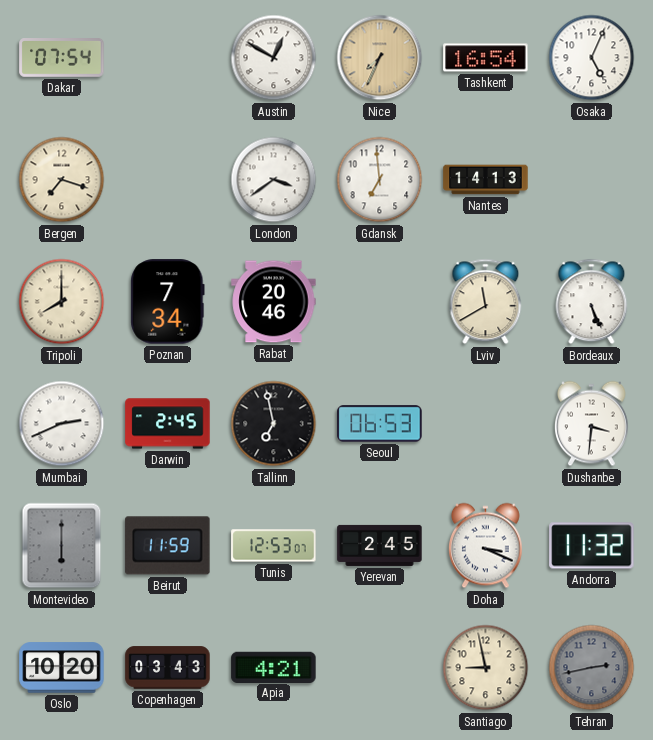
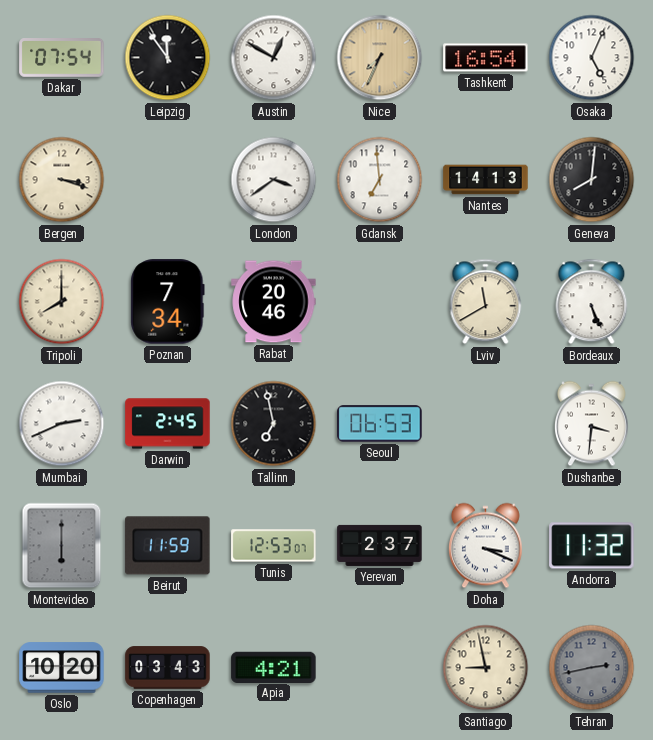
Leipzig: none -> 11:54
Bergen: 7:18 -> 3:18
Geneva: none -> 8:01
Yerevan: 2:45 -> 2:37
